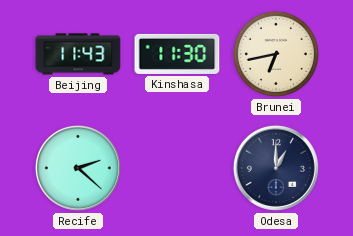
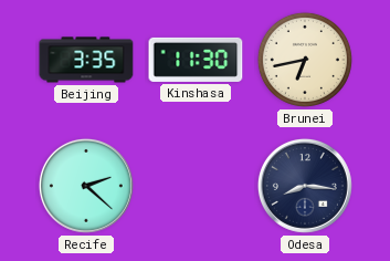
Beijing: 11:43 -> 3:35
Odesa: 1:00 -> 8:16
